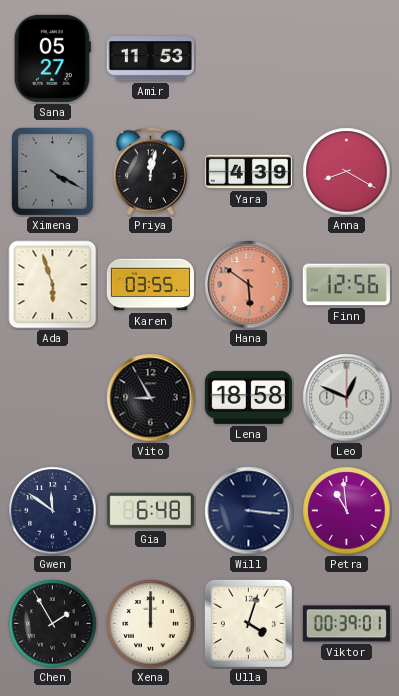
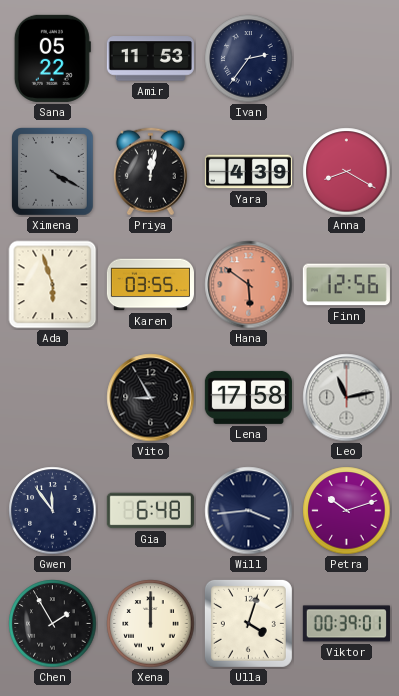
Sana: 05:27 -> 05:22
Ivan: none -> 2:36
Lena: 18:58 -> 17:58
Leo: 12:49 -> 11:13
Gwen: 11:51 -> 11:54
Will: 3:16 -> 3:44
Petra: 10:59 -> 10:12
